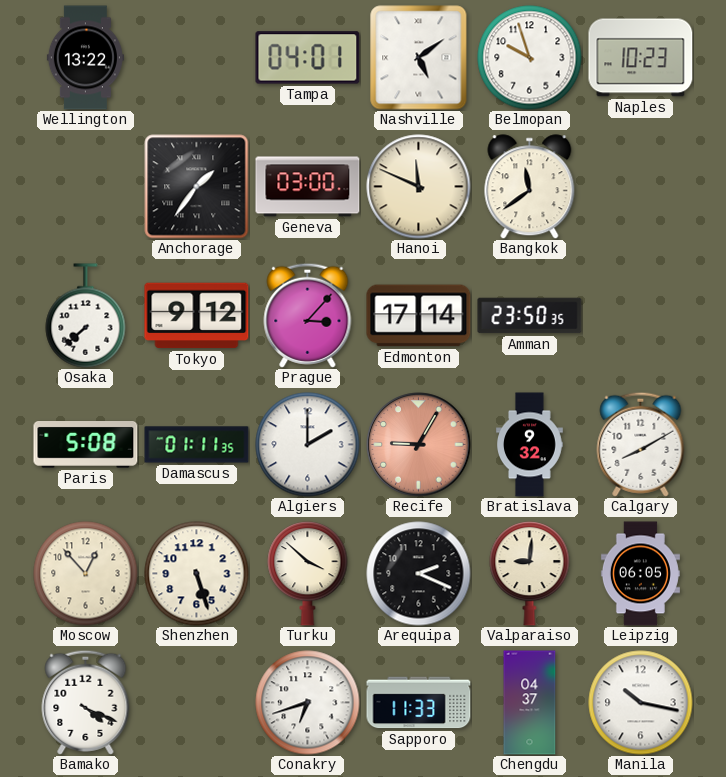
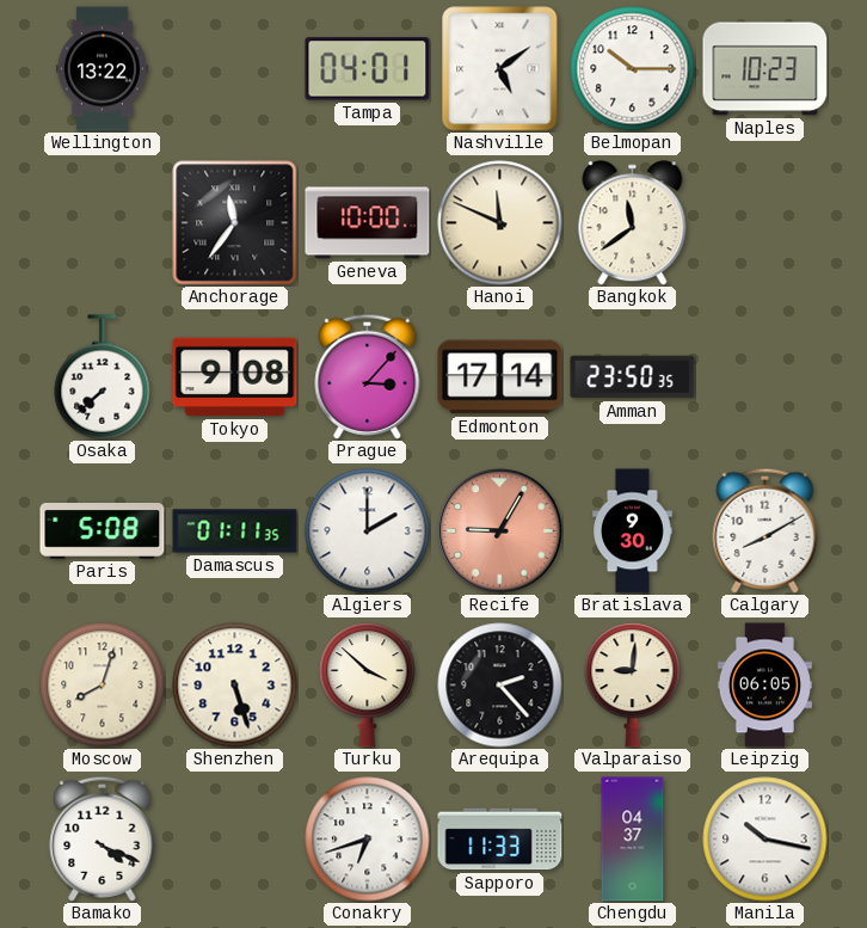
Belmopan: 9:57 -> 10:15
Anchorage: 1:36 -> 11:36
Geneva: 03:00 -> 10:00
Tokyo: 9:12 -> 9:08
Bratislava: 9:32 -> 9:30
Moscow: 12:53 -> 8:03
Arequipa: 2:19 -> 2:23
